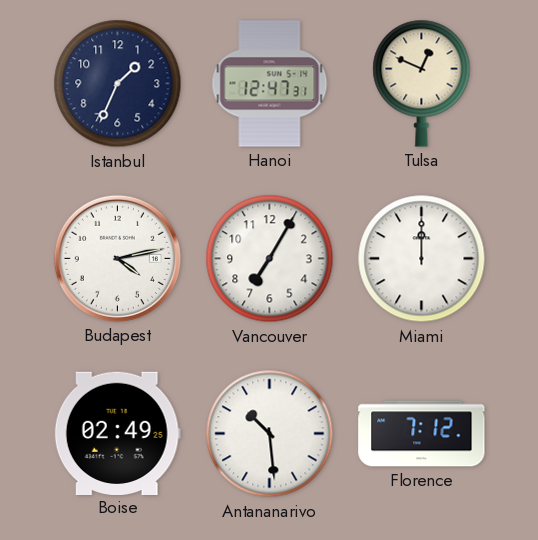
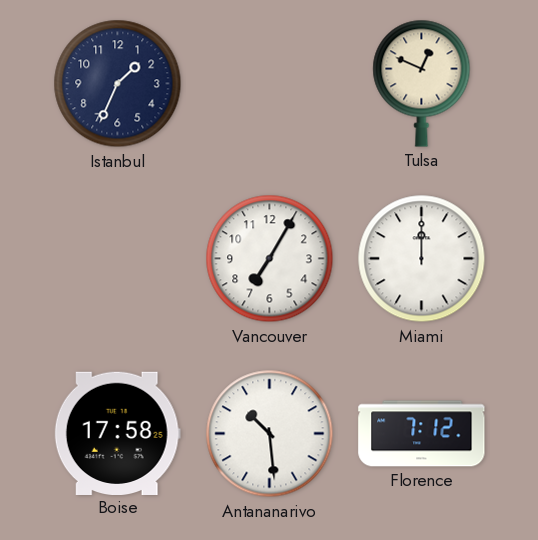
Hanoi: 12:47 -> none
Budapest: 4:13 -> none
Boise: 02:49 -> 17:58
